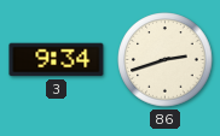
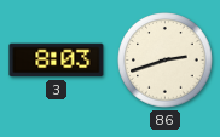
3: 9:34 -> 8:03
